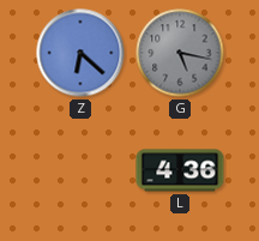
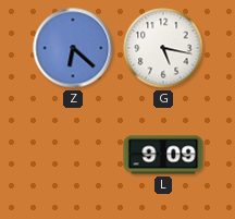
G dial: grey -> white
L: 4:36 -> 9:09
